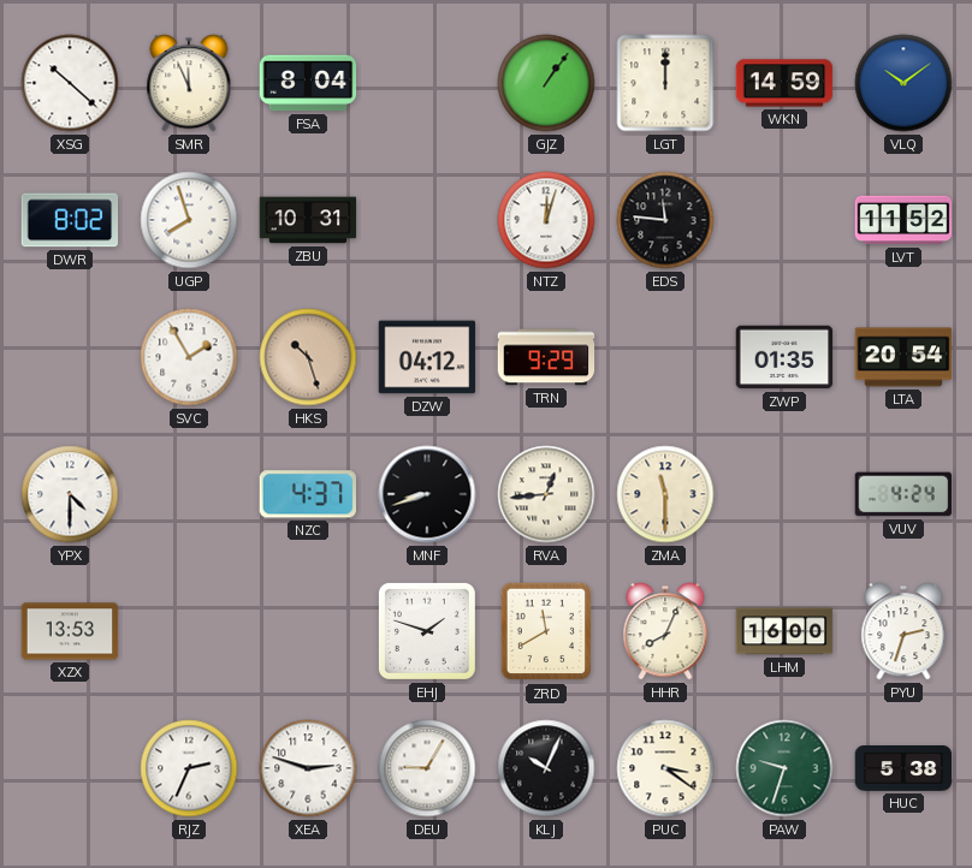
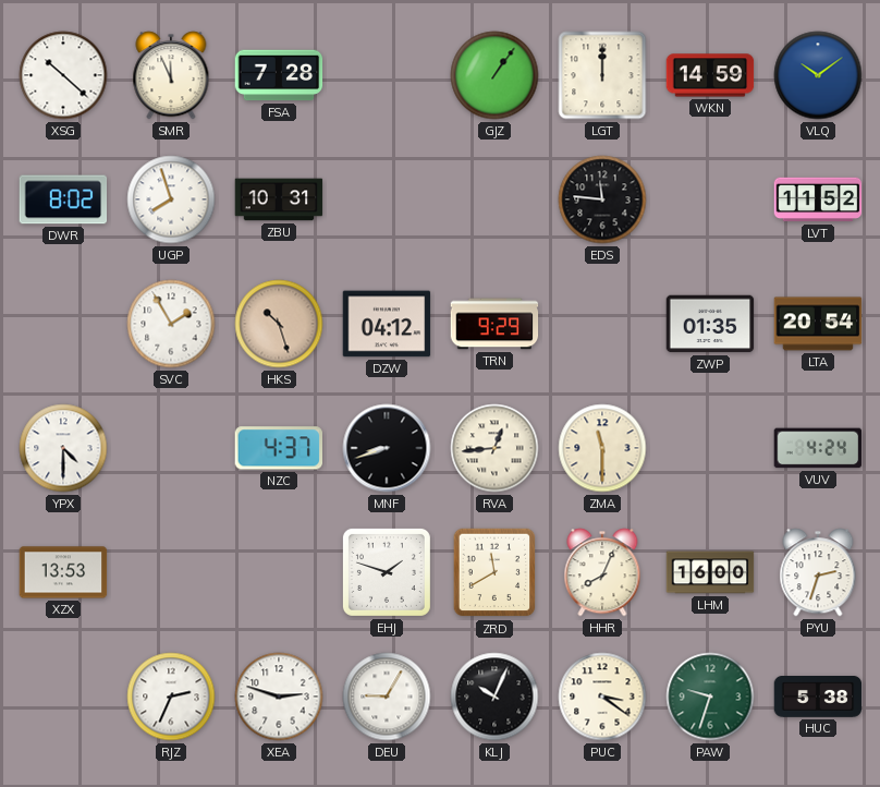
FSA: 8:04 -> 7:28
NTZ: 12:03 -> none
